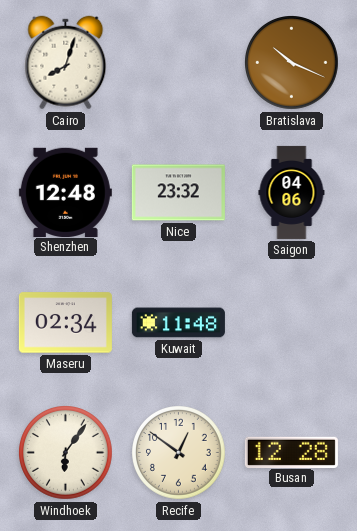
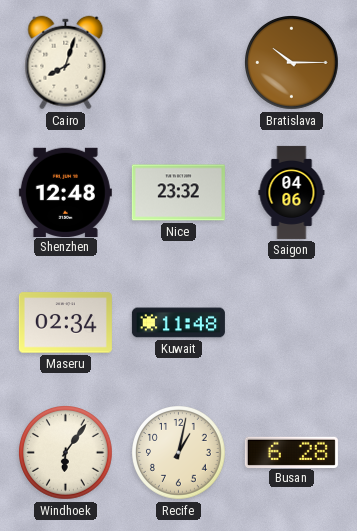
Bratislava: 10:19 -> 10:15
Recife: 12:51 -> 1:02
Busan: 12:28 -> 6:28
